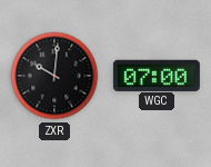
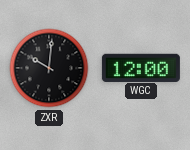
WGC: 07:00 -> 12:00
